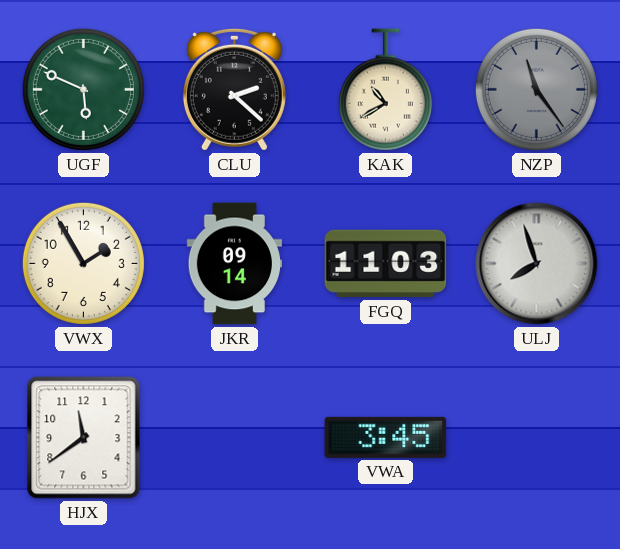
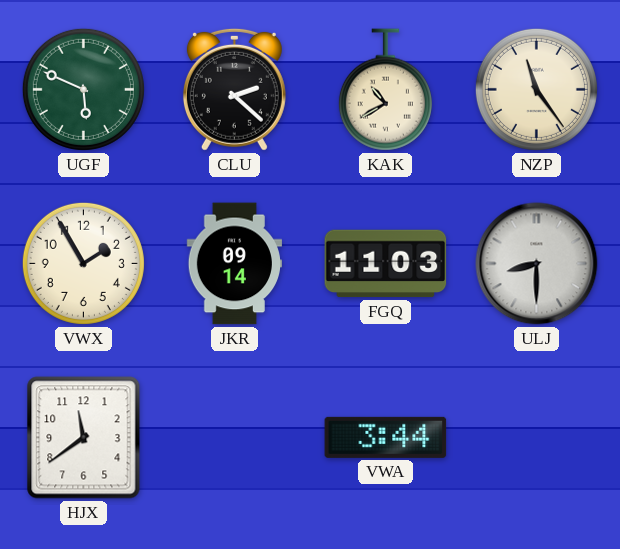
NZP dial: grey -> cream
ULJ: 7:57 -> 8:30
VWA: 3:45 -> 3:44
